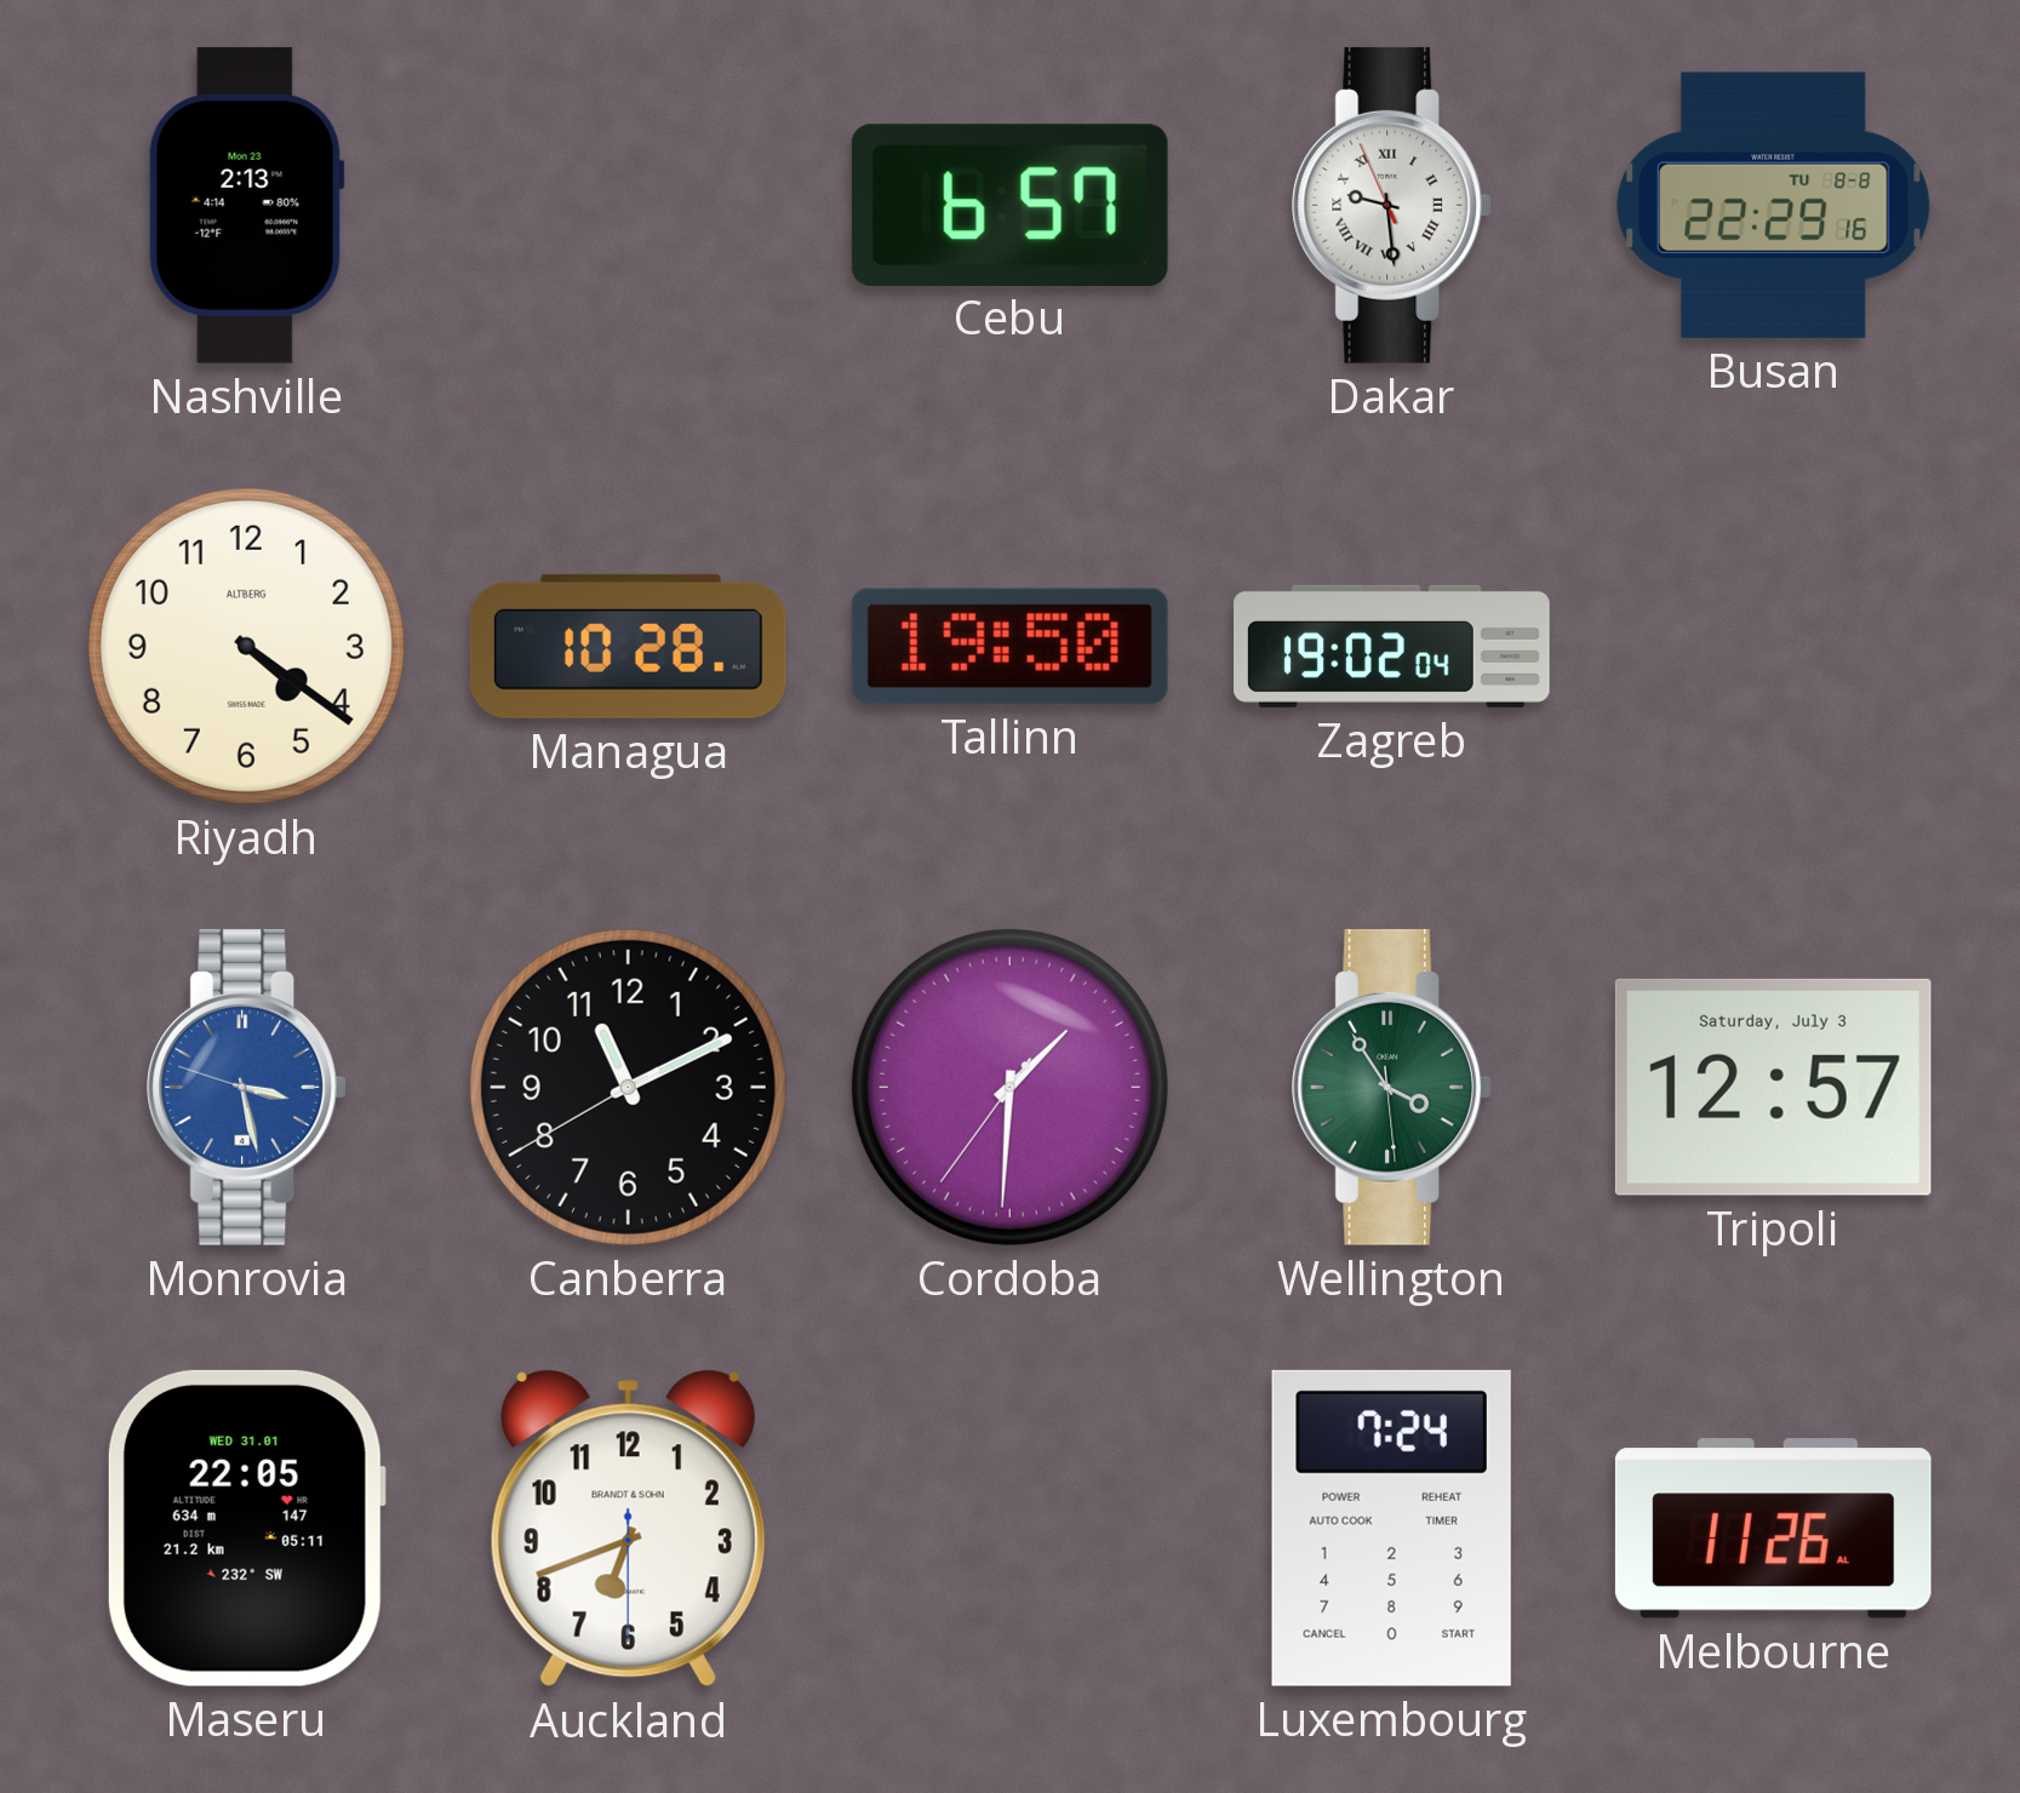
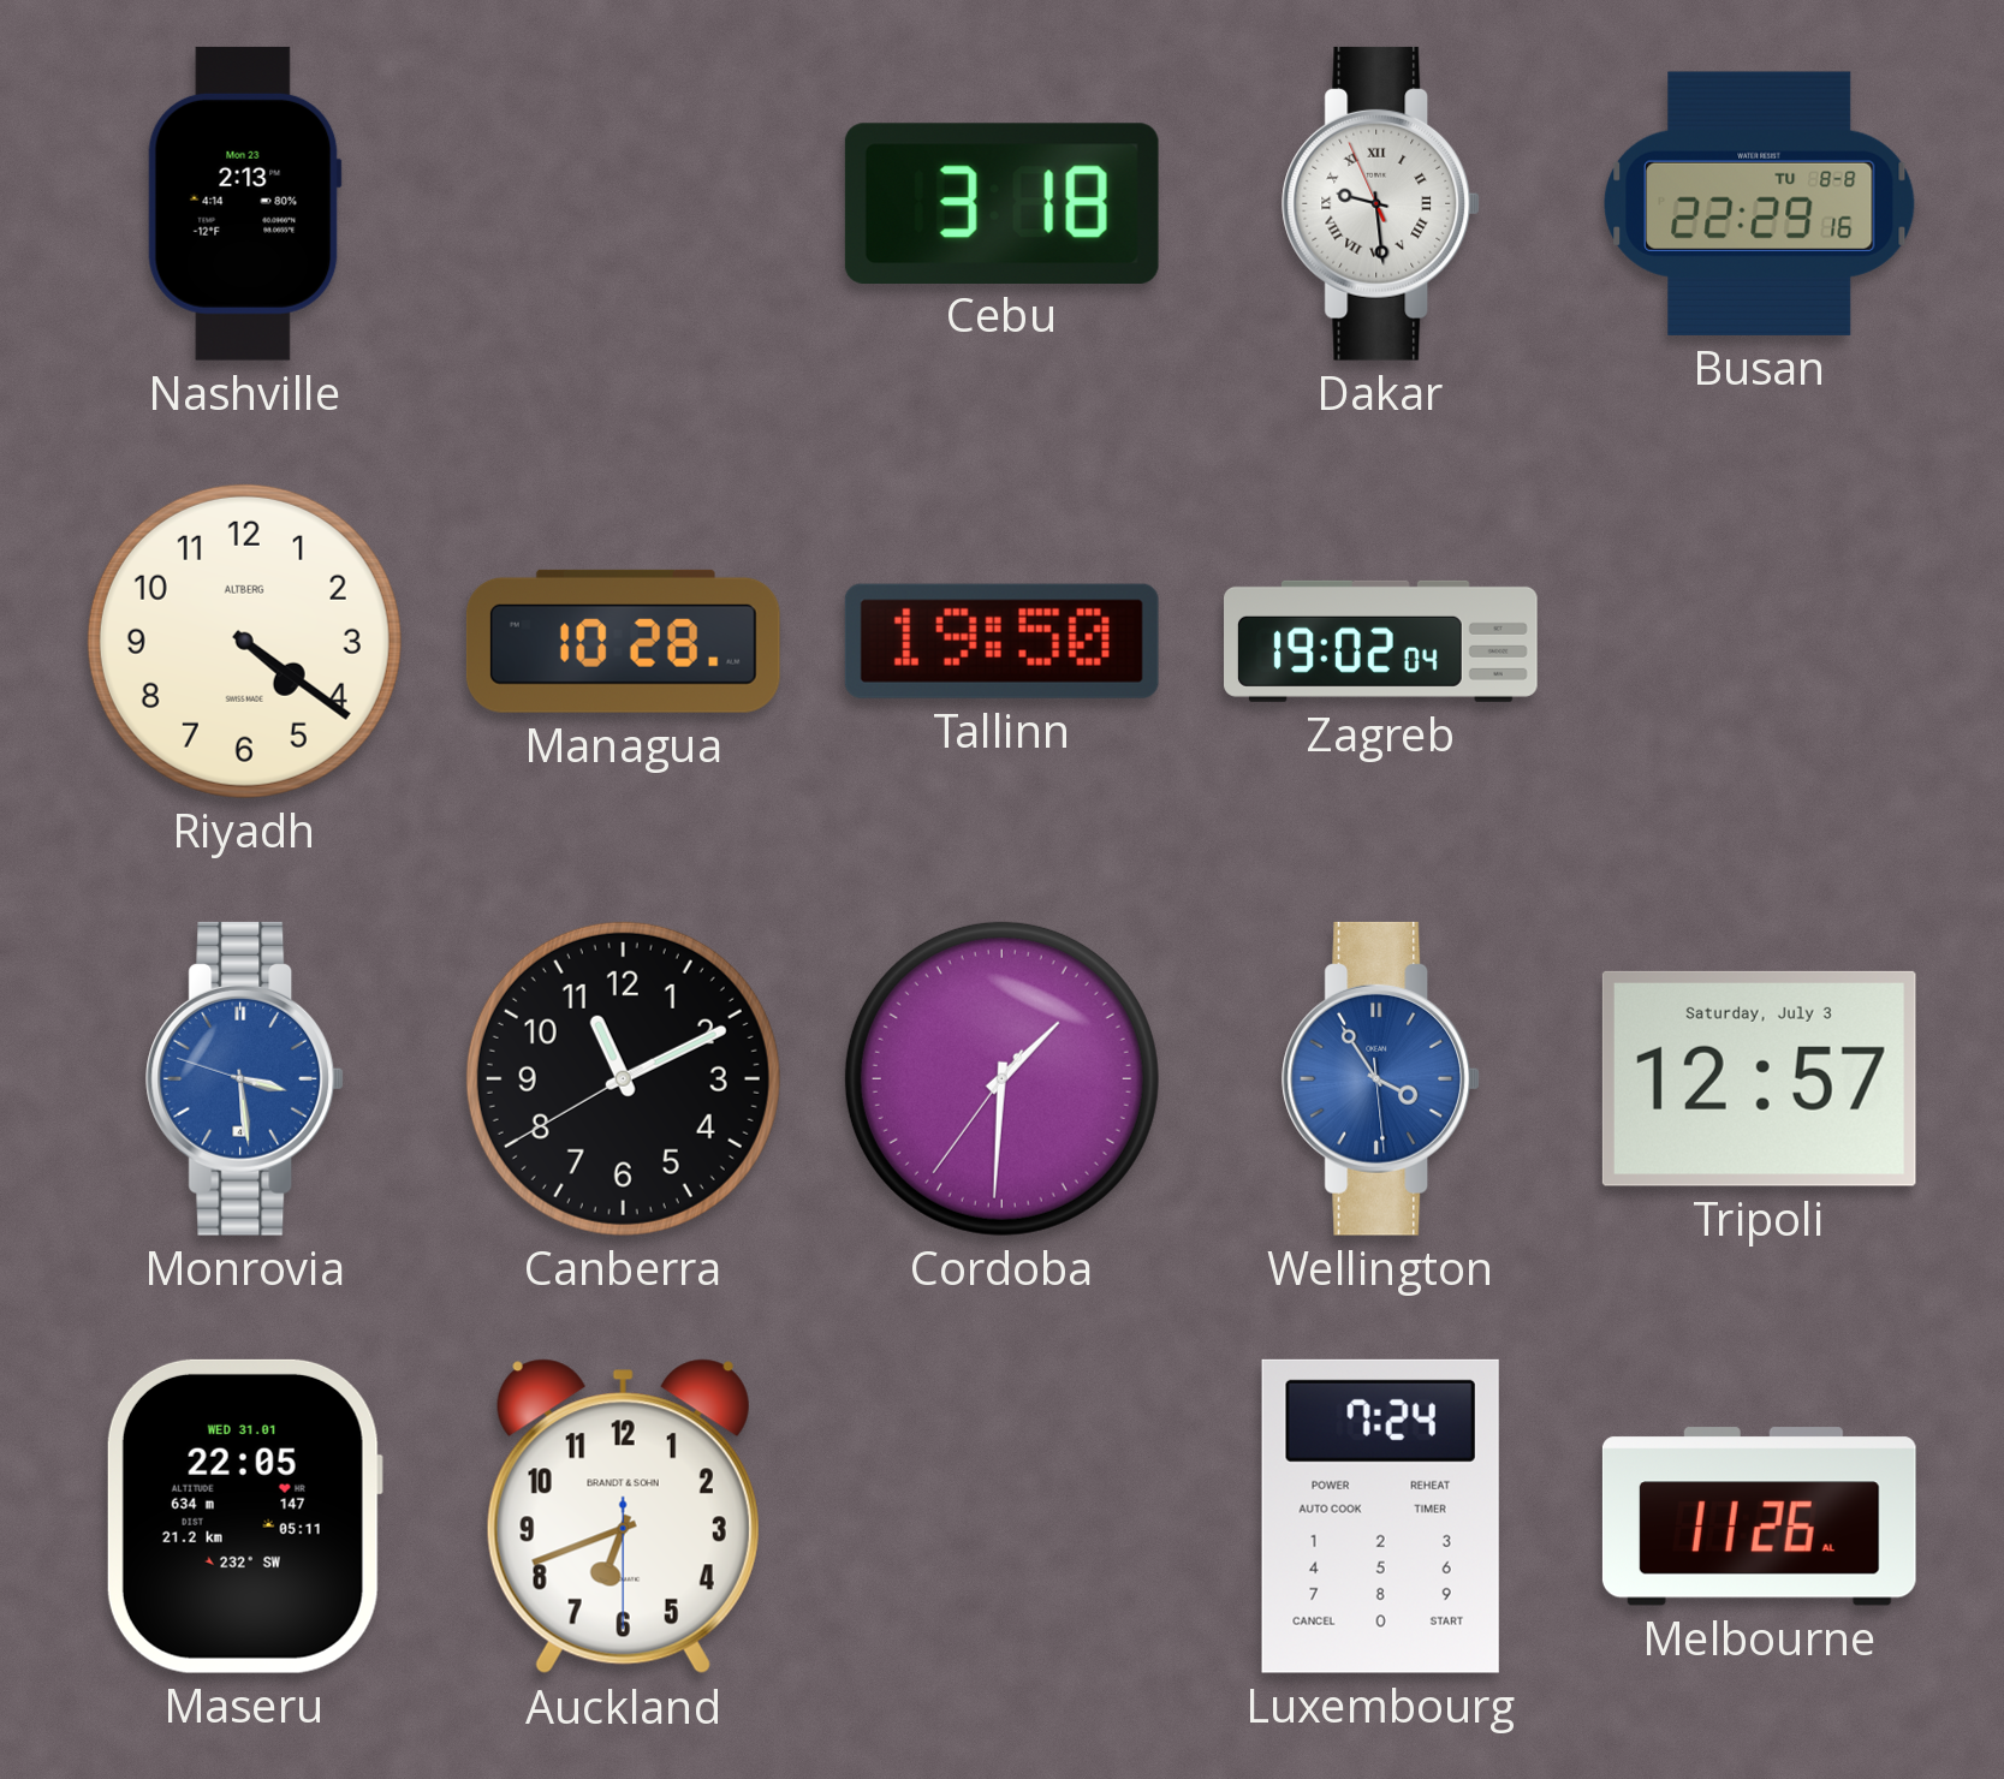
Cebu: 6:57 -> 3:18
Monrovia: 3:27 -> 3:28
Wellington dial: green -> blue
